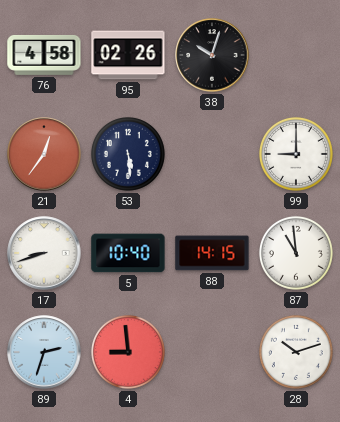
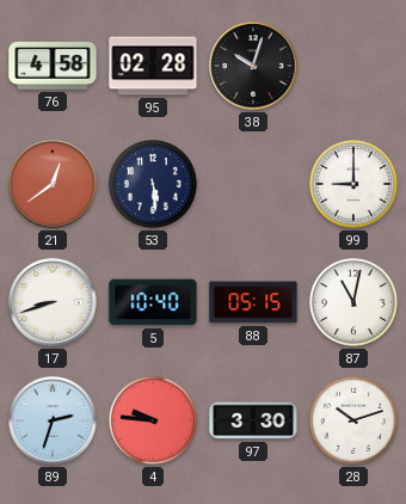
95: 02:26 -> 02:28
21: 12:36 -> 12:39
88: 14:15 -> 05:15
87: 10:59 -> 11:02
4: 8:59 -> 9:46
97: none -> 3:30
